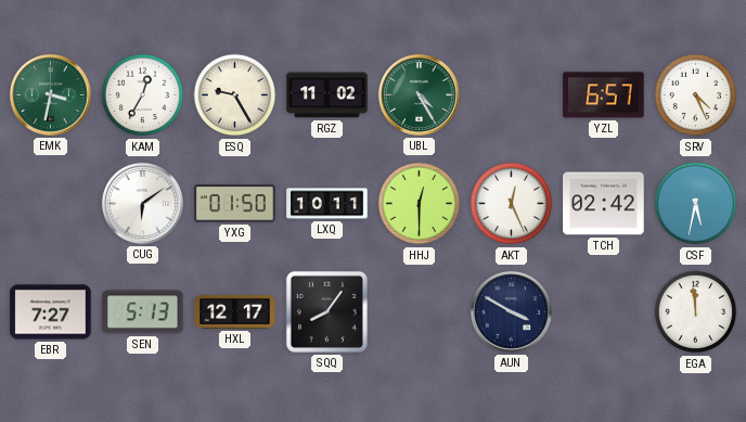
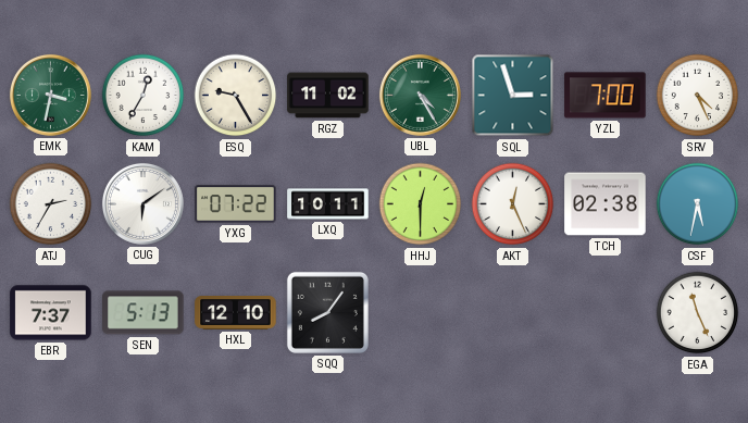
SQL: none -> 2:57
YZL: 6:57 -> 7:00
ATJ: none -> 2:35
YXG: 01:50 -> 07:22
TCH: 02:42 -> 02:38
EBR: 7:27 -> 7:37
HXL: 12:17 -> 12:10
AUN: 3:50 -> none
EGA: 11:59 -> 11:26
